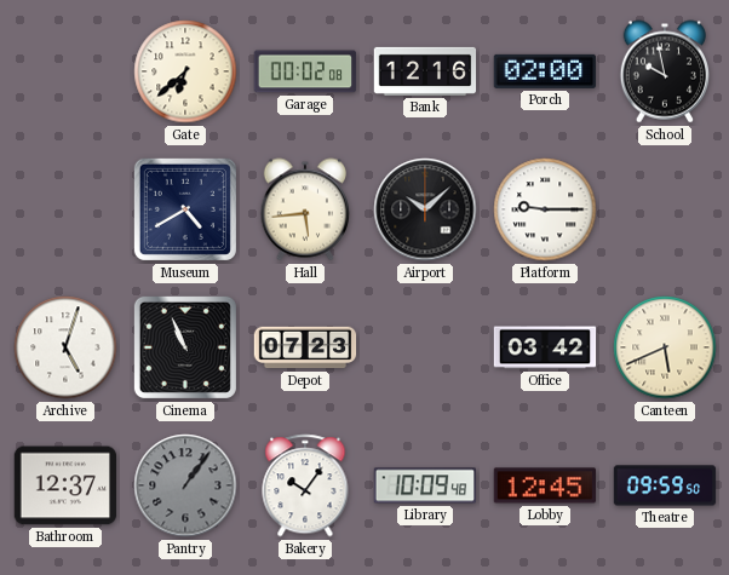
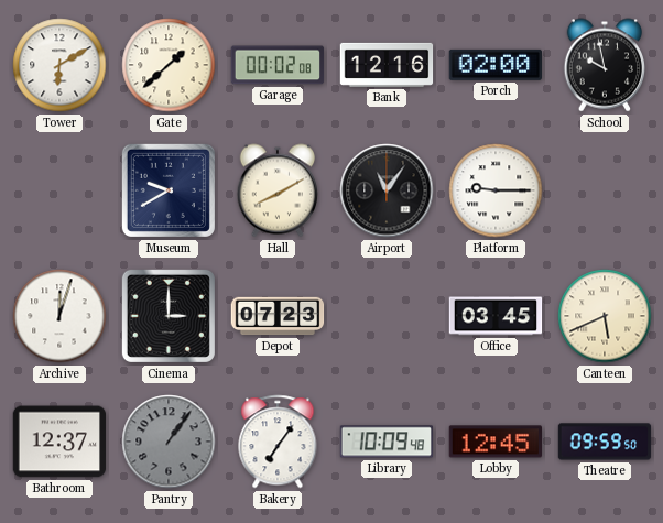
Tower: none -> 6:10
Gate: 6:38 -> 1:38
Museum: 4:40 -> 9:40
Hall: 5:44 -> 8:10
Airport: 10:08 -> 11:06
Archive: 5:03 -> 12:03
Cinema: 10:56 -> 3:00
Office: 03:42 -> 03:45
Bakery: 10:06 -> 7:06
